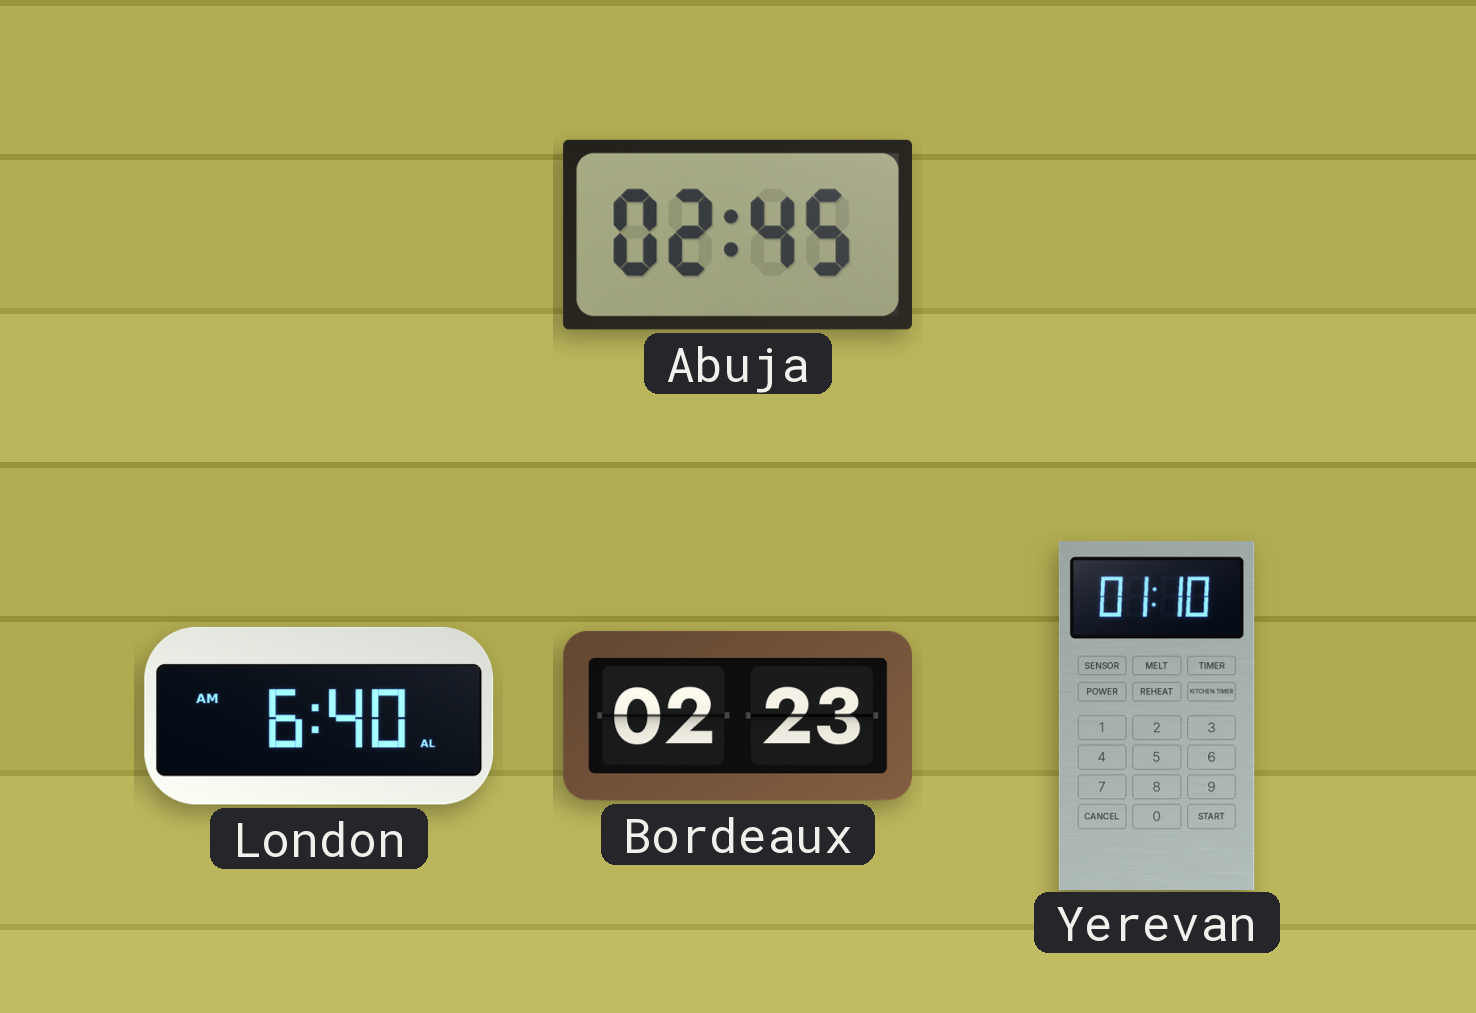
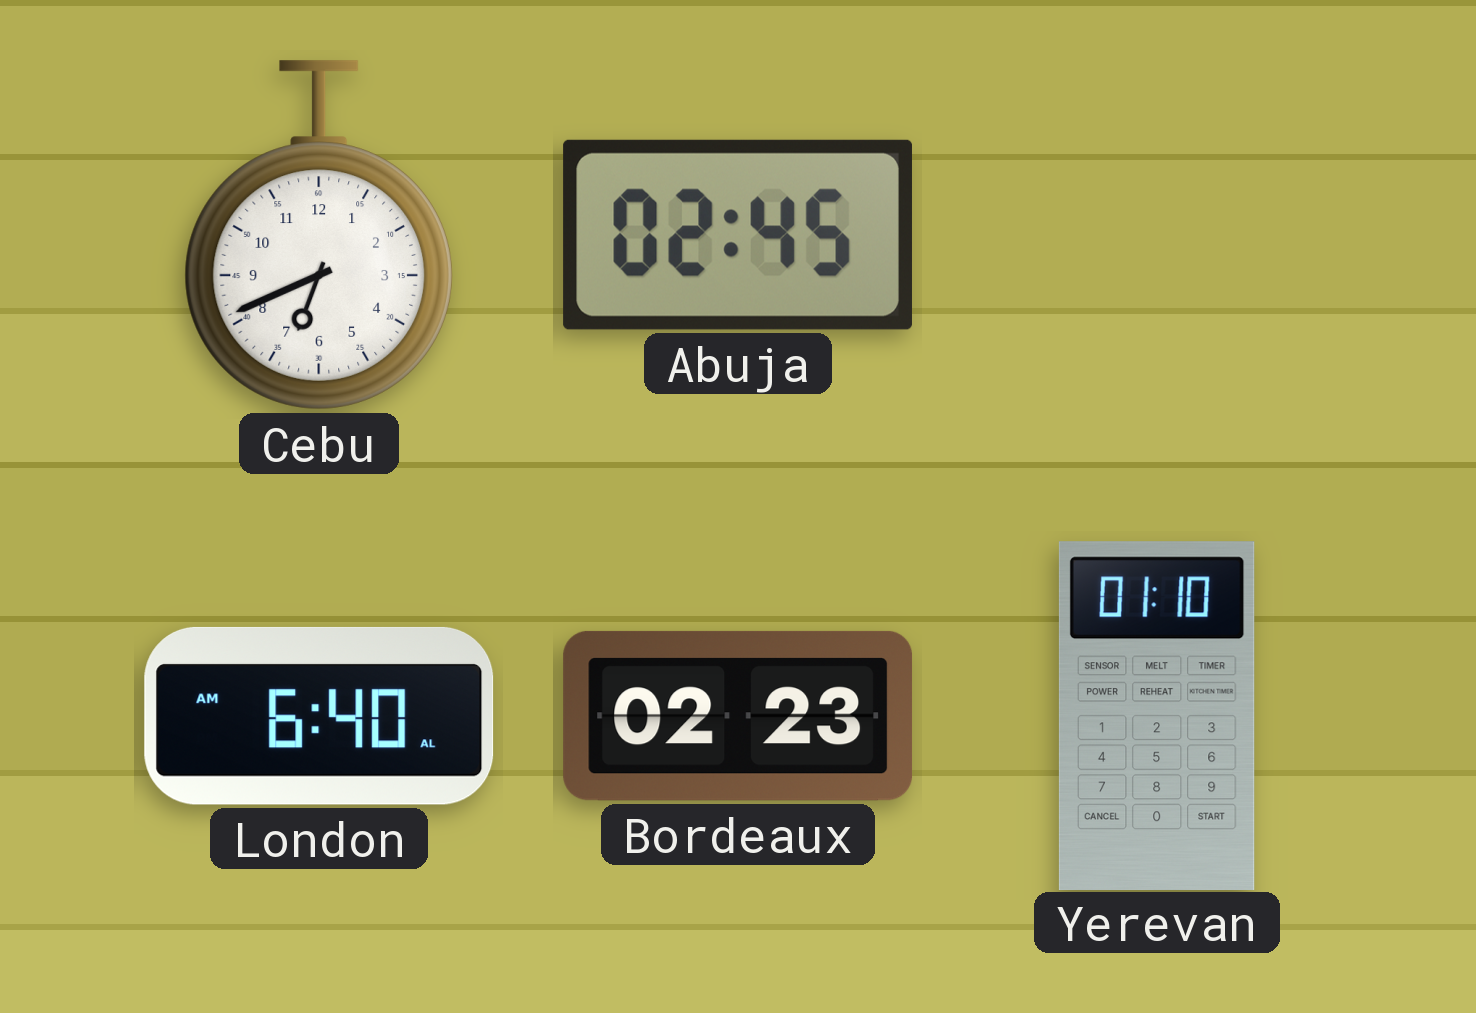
Cebu: none -> 6:41
